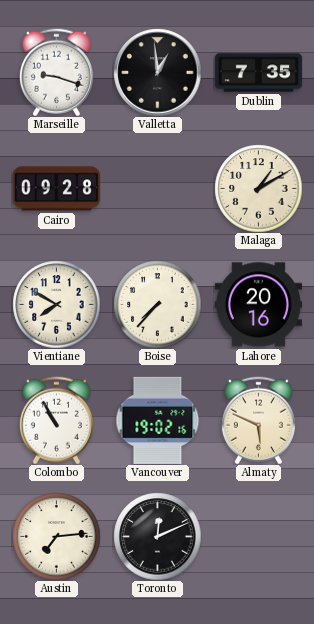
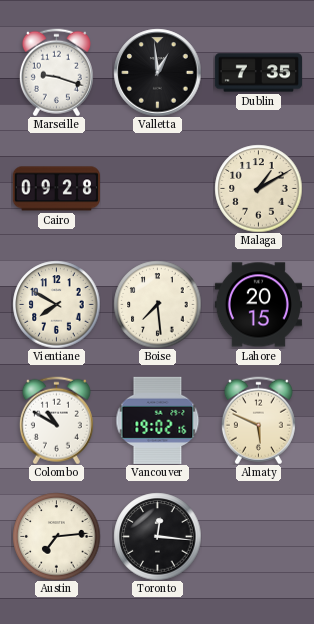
Boise: 7:37 -> 7:29
Lahore: 20:16 -> 20:15
Colombo: 10:55 -> 10:50
Toronto: 12:11 -> 12:16
